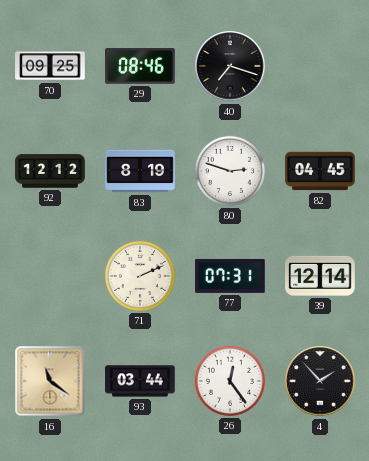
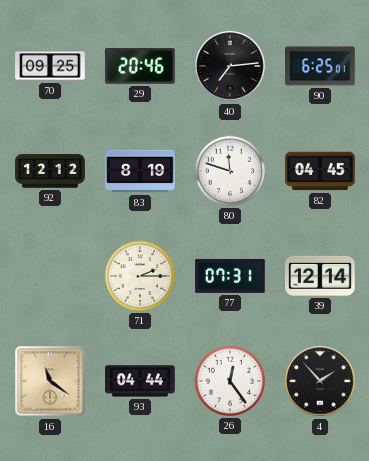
29: 08:46 -> 20:46
40: 7:18 -> 7:14
90: none -> 6:25
80: 2:48 -> 11:48
71: 2:11 -> 2:15
93: 03:44 -> 04:44
